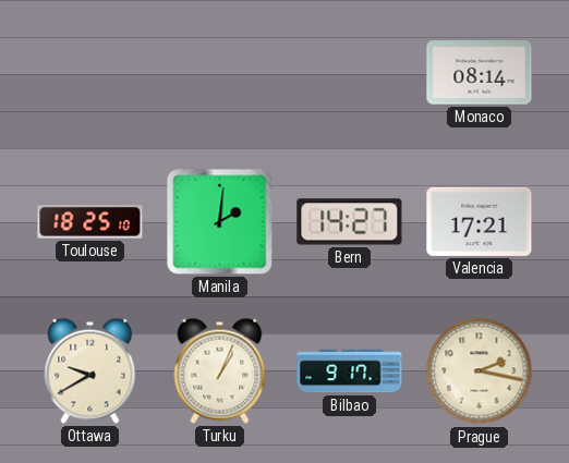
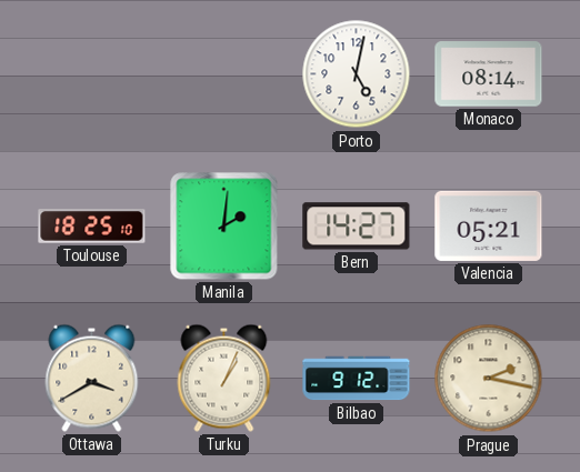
Porto: none -> 5:02
Valencia: 17:21 -> 05:21
Ottawa: 9:40 -> 3:40
Bilbao: 9:17 -> 9:12
